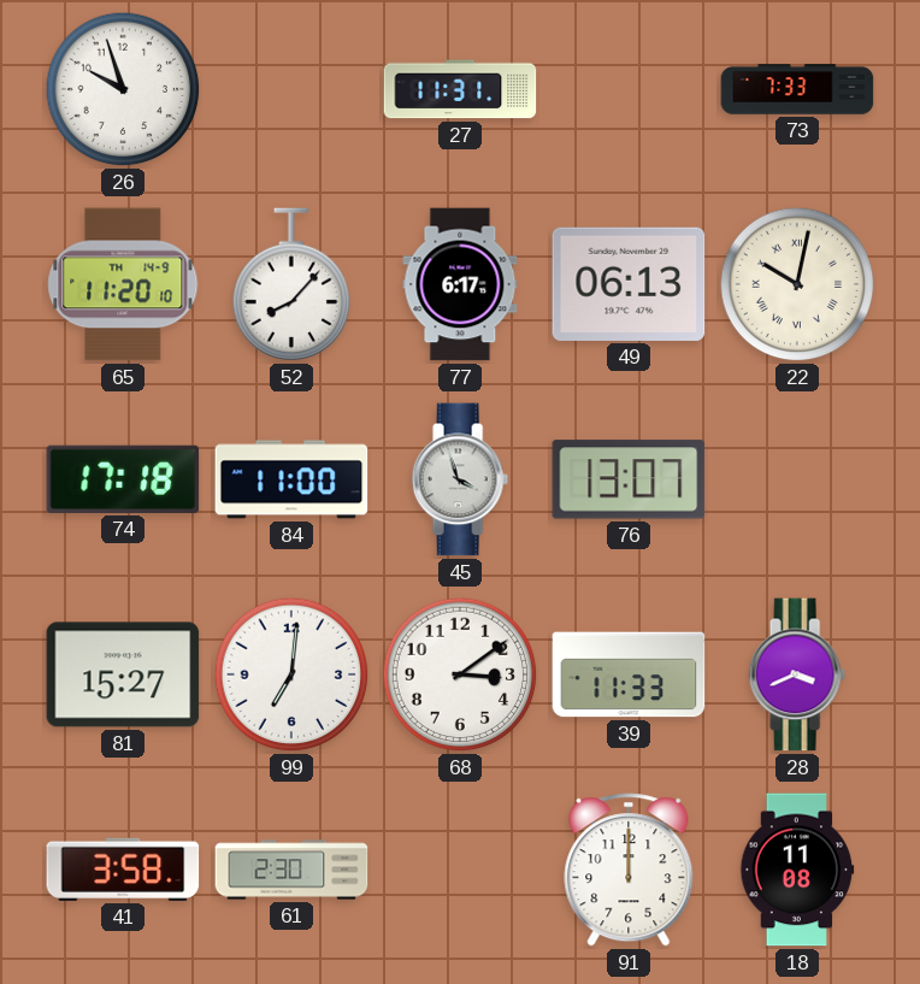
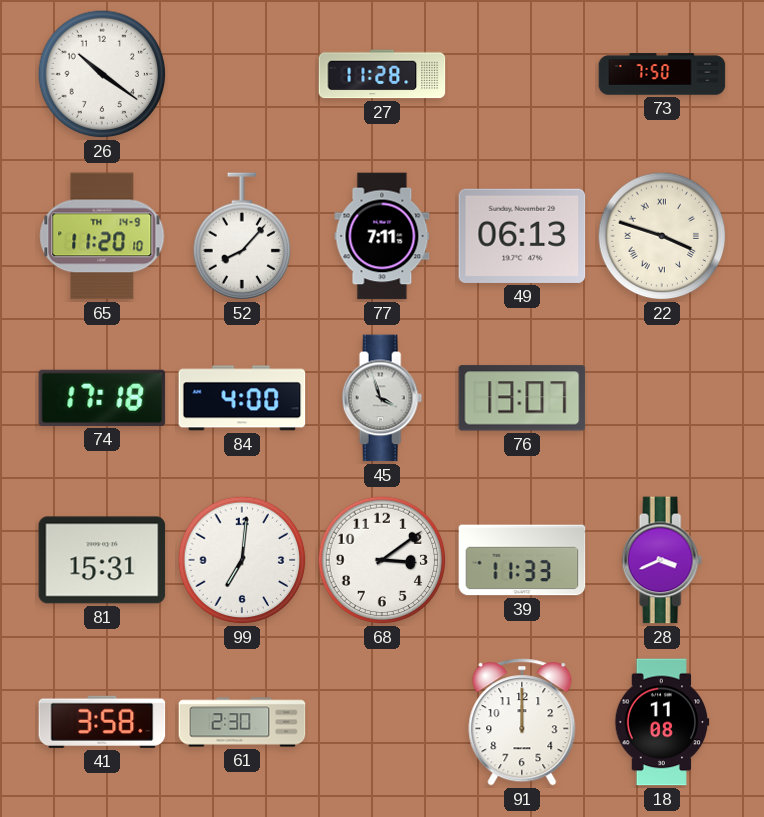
26: 9:57 -> 10:21
27: 11:31 -> 11:28
73: 7:33 -> 7:50
77: 6:17 -> 7:11
22: 10:02 -> 3:48
84: 11:00 -> 4:00
81: 15:27 -> 15:31
